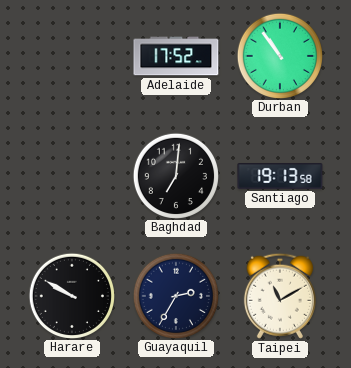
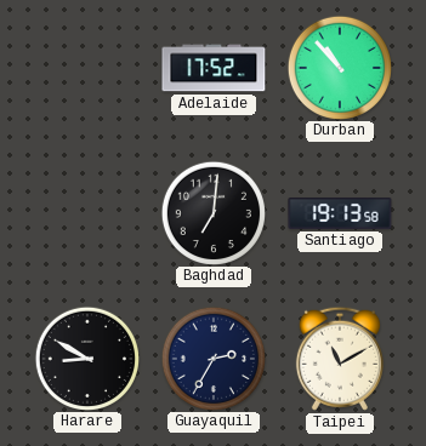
Durban: 10:54 -> 10:53
Harare: 9:50 -> 8:50
